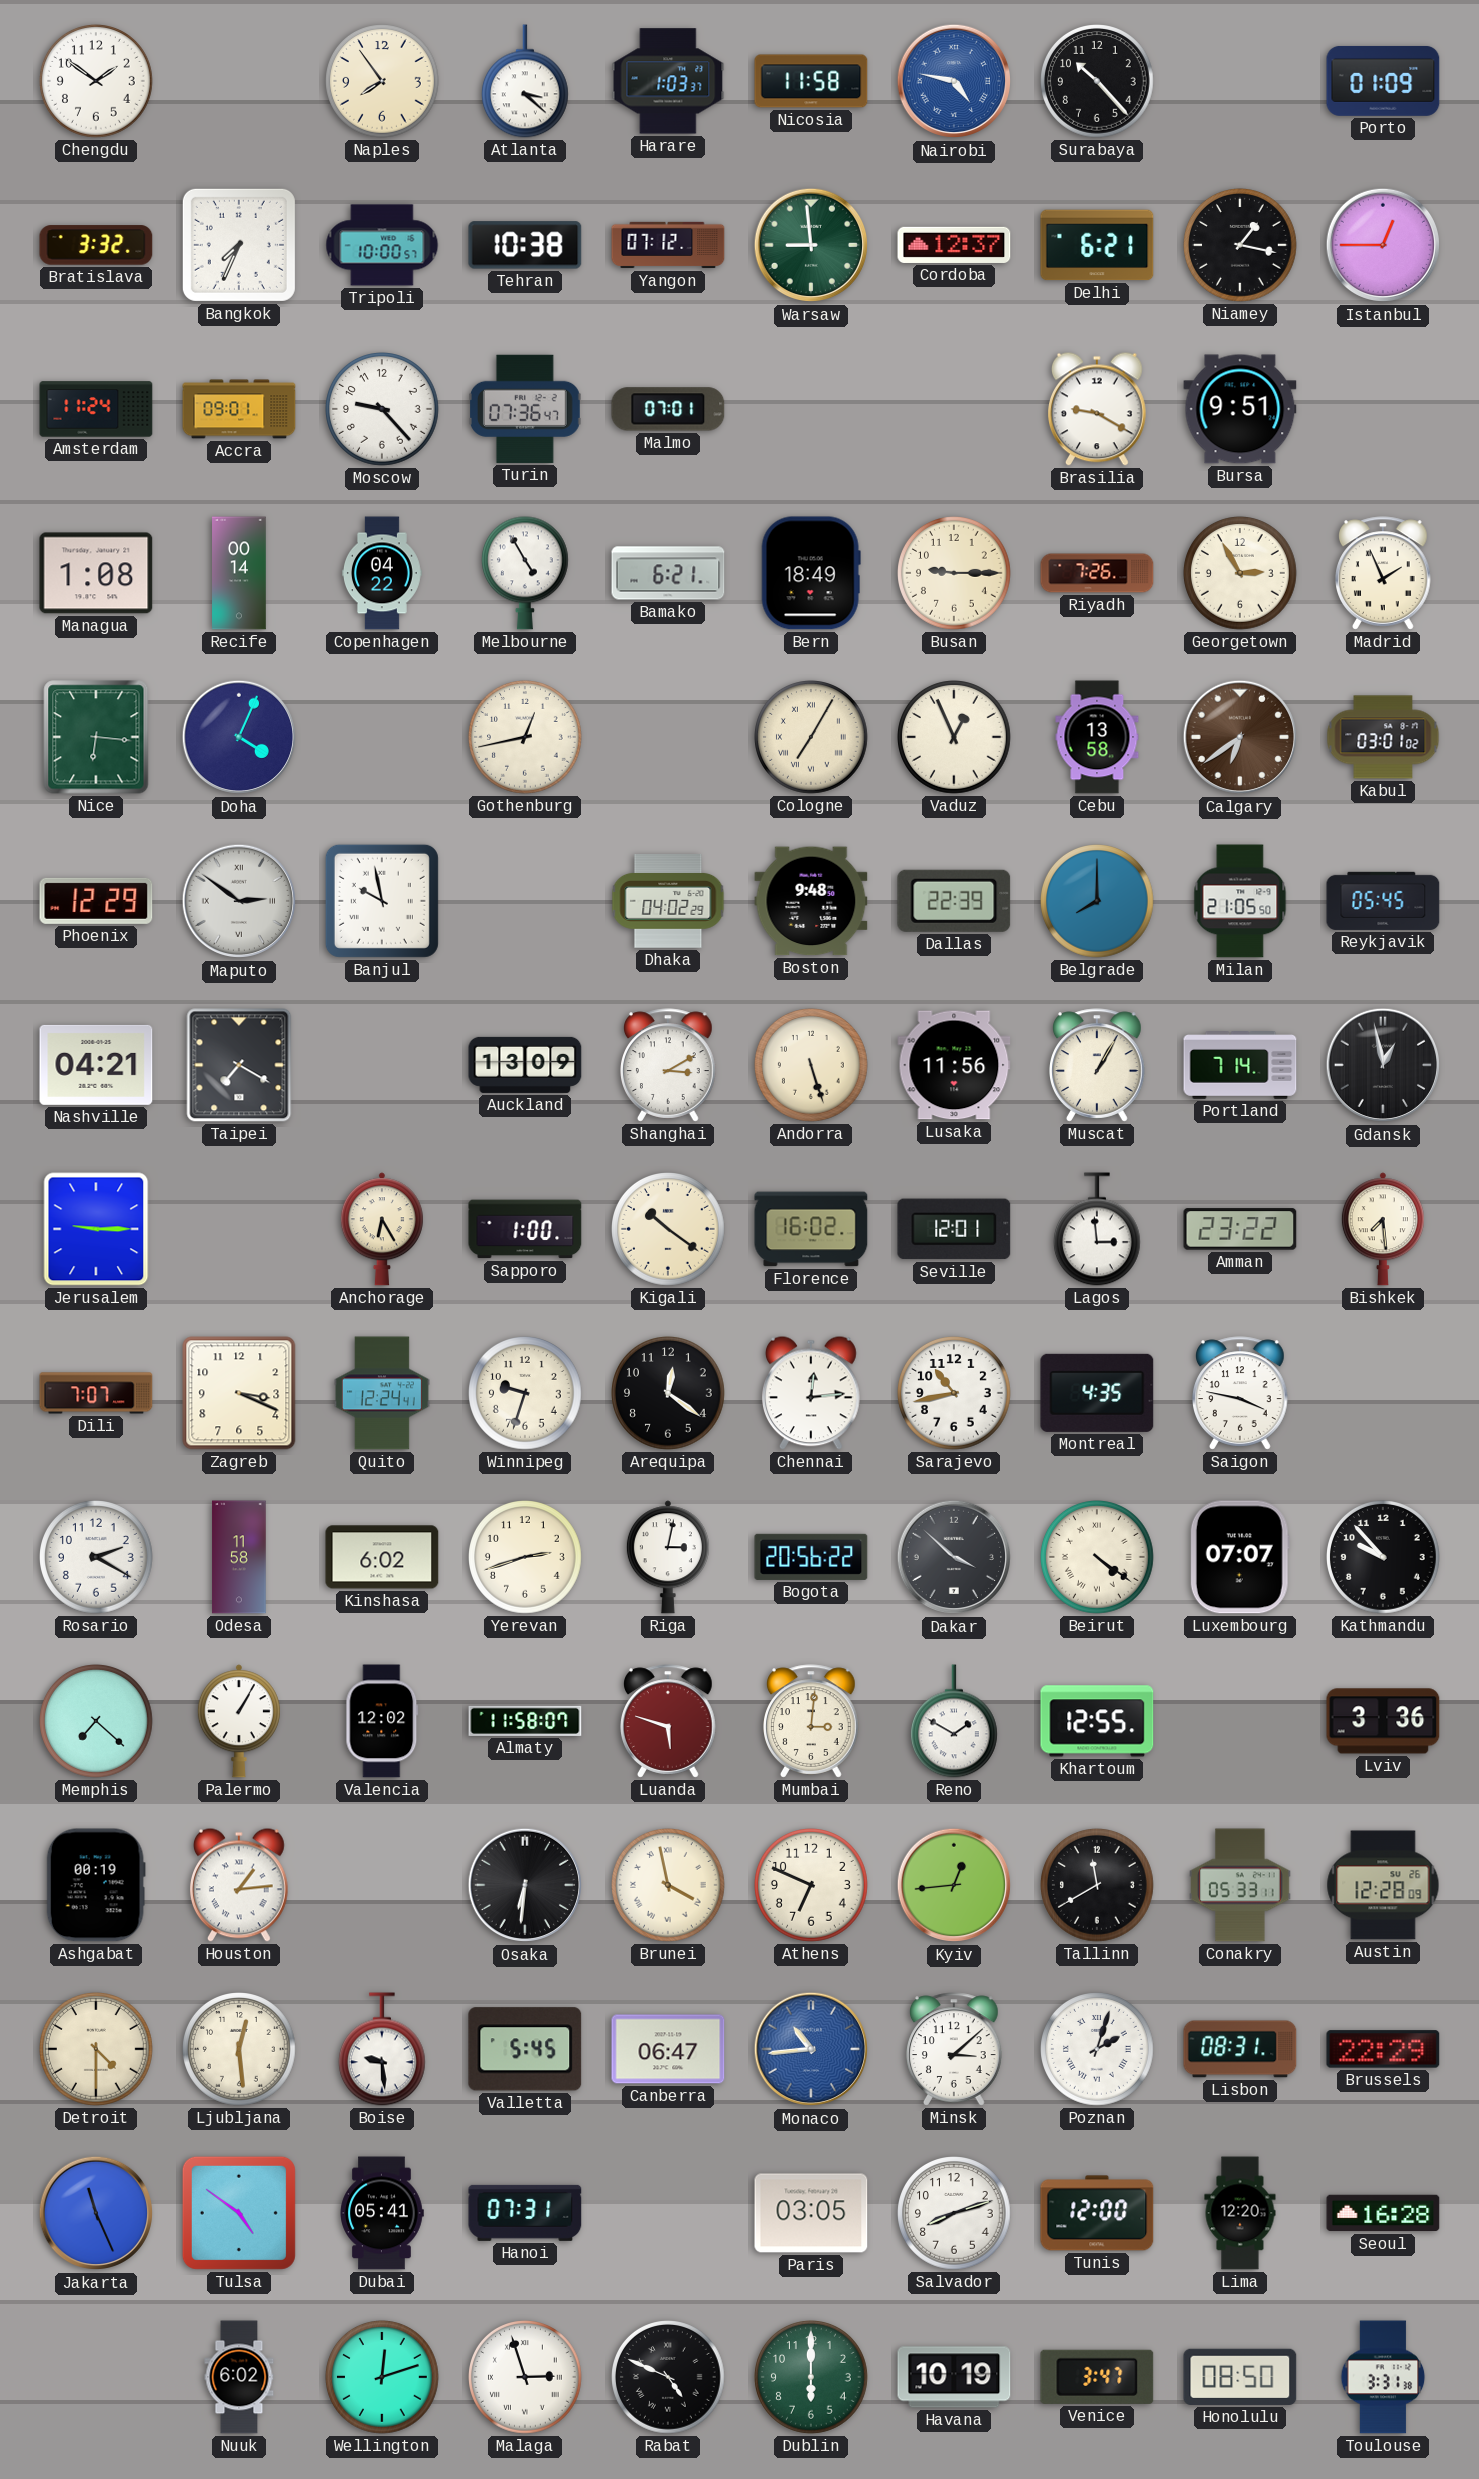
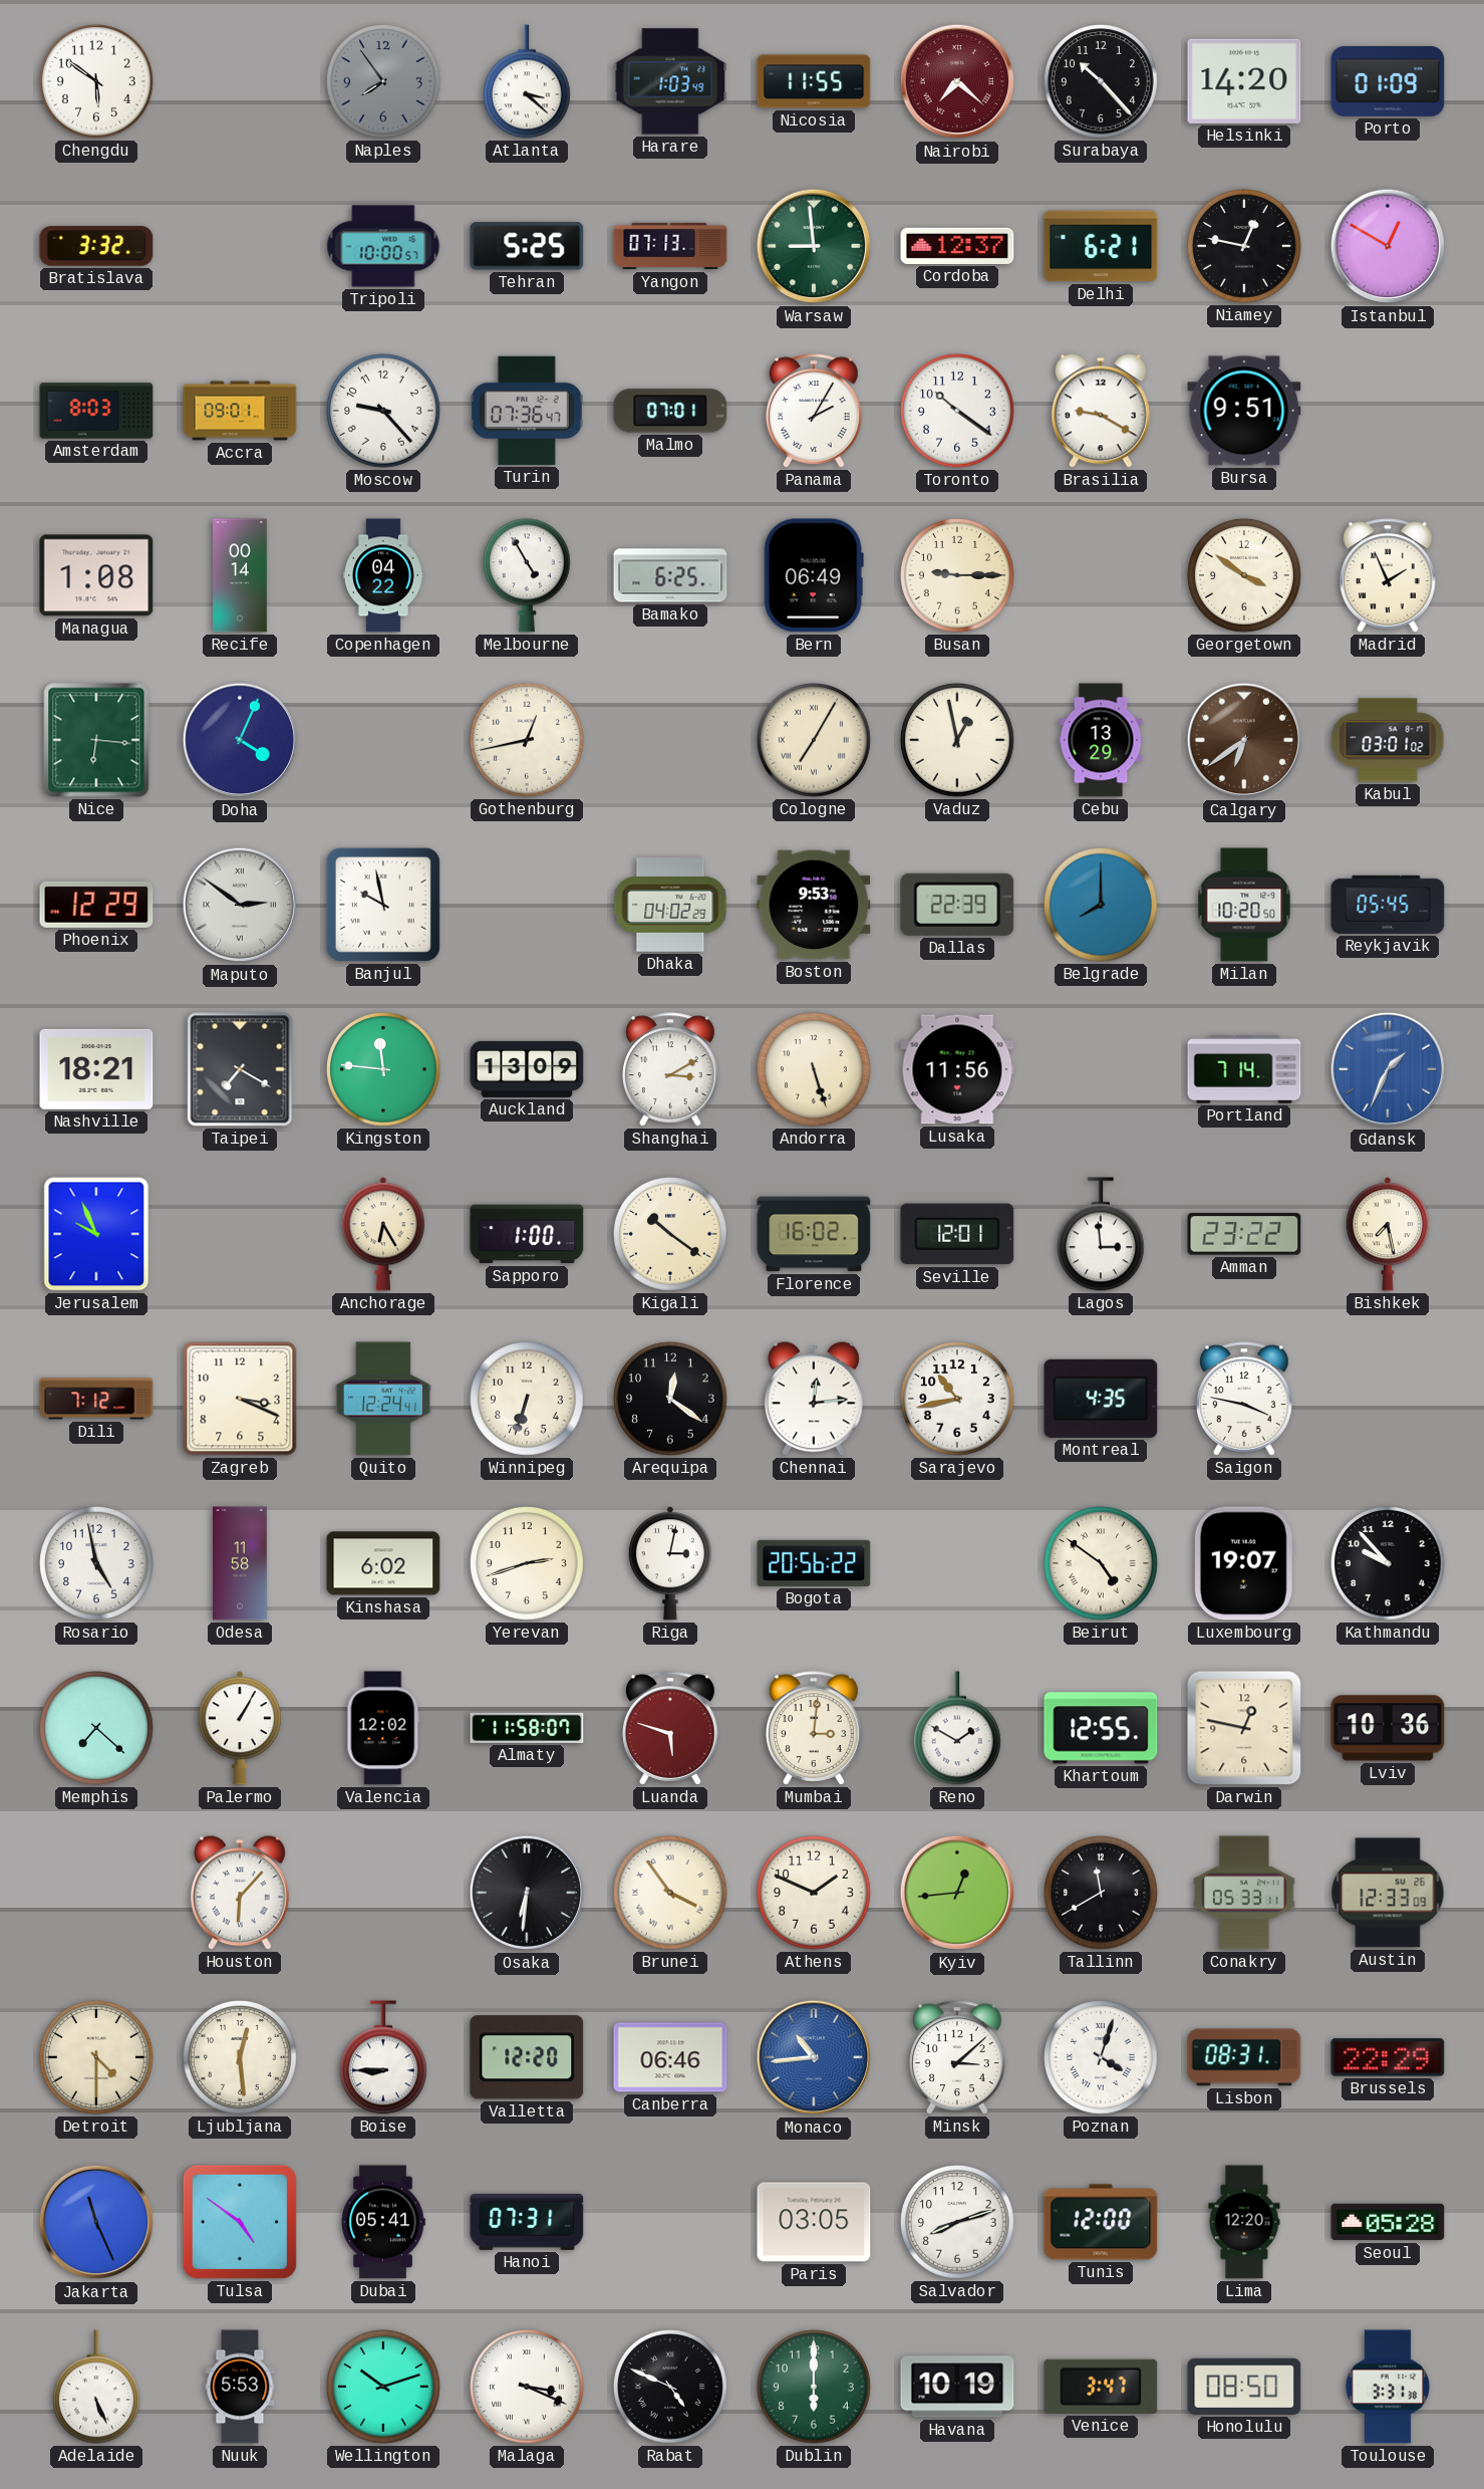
Chengdu: 1:51 -> 5:51
Naples dial: cream -> grey
Harare: 1:03:37 -> 1:03:49
Nicosia: 11:58 -> 11:55
Nairobi: 4:47 -> 7:22
Nairobi dial: blue -> burgundy
Helsinki: none -> 14:20
Bangkok: 7:34 -> none
Tehran: 10:38 -> 5:25
Yangon: 07:12 -> 07:13
Niamey: 1:17 -> 12:47
Istanbul: 12:45 -> 12:50
Amsterdam: 11:24 -> 8:03
Panama: none -> 2:05
Toronto: none -> 10:21
Bamako: 6:21 -> 6:25
Bern: 18:49 -> 06:49
Riyadh: 7:26 -> none
Georgetown: 2:55 -> 3:51
Vaduz: 12:56 -> 12:58
Cebu: 13:58 -> 13:29
Boston: 9:48 -> 9:53
Milan: 21:05 -> 10:20
Nashville: 04:21 -> 18:21
Kingston: none -> 11:46
Muscat: 1:05 -> none
Gdansk: 12:58 -> 1:34
Gdansk dial: black -> blue
Jerusalem: 9:15 -> 9:56
Bishkek: 7:29 -> 7:28
Dili: 7:07 -> 7:12
Winnipeg: 9:33 -> 6:33
Rosario: 2:20 -> 4:58
Dakar: 3:52 -> none
Beirut: 4:21 -> 4:51
Luxembourg: 07:07 -> 19:07
Darwin: none -> 12:47
Lviv: 3:36 -> 10:36
Ashgabat: 00:19 -> none
Houston: 1:14 -> 6:07
Brunei: 3:58 -> 3:54
Athens: 6:49 -> 1:49
Austin: 12:28 -> 12:33
Boise: 9:29 -> 8:45
Valletta: 5:45 -> 12:20
Canberra: 06:47 -> 06:46
Poznan: 2:03 -> 4:03
Seoul: 16:28 -> 05:28
Adelaide: none -> 5:26
Nuuk: 6:02 -> 5:53
Wellington: 12:12 -> 10:12
Malaga: 2:57 -> 3:19
